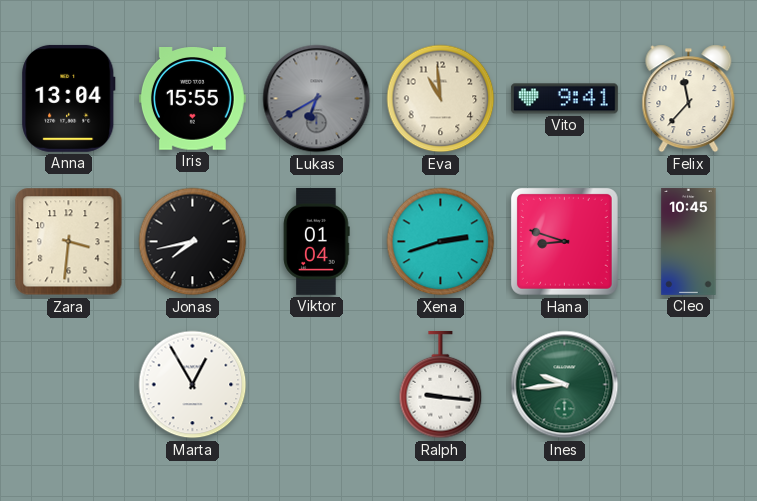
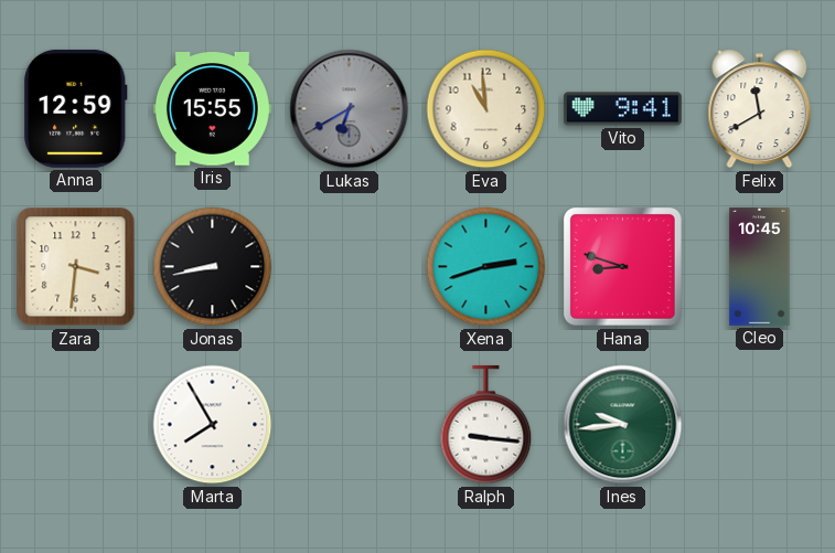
Anna: 13:04 -> 12:59
Felix: 11:37 -> 11:40
Jonas: 7:43 -> 8:43
Viktor: 01:04 -> none
Marta: 12:55 -> 7:55
